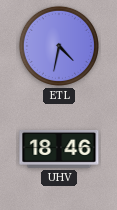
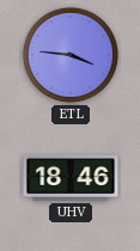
ETL: 4:32 -> 3:46
